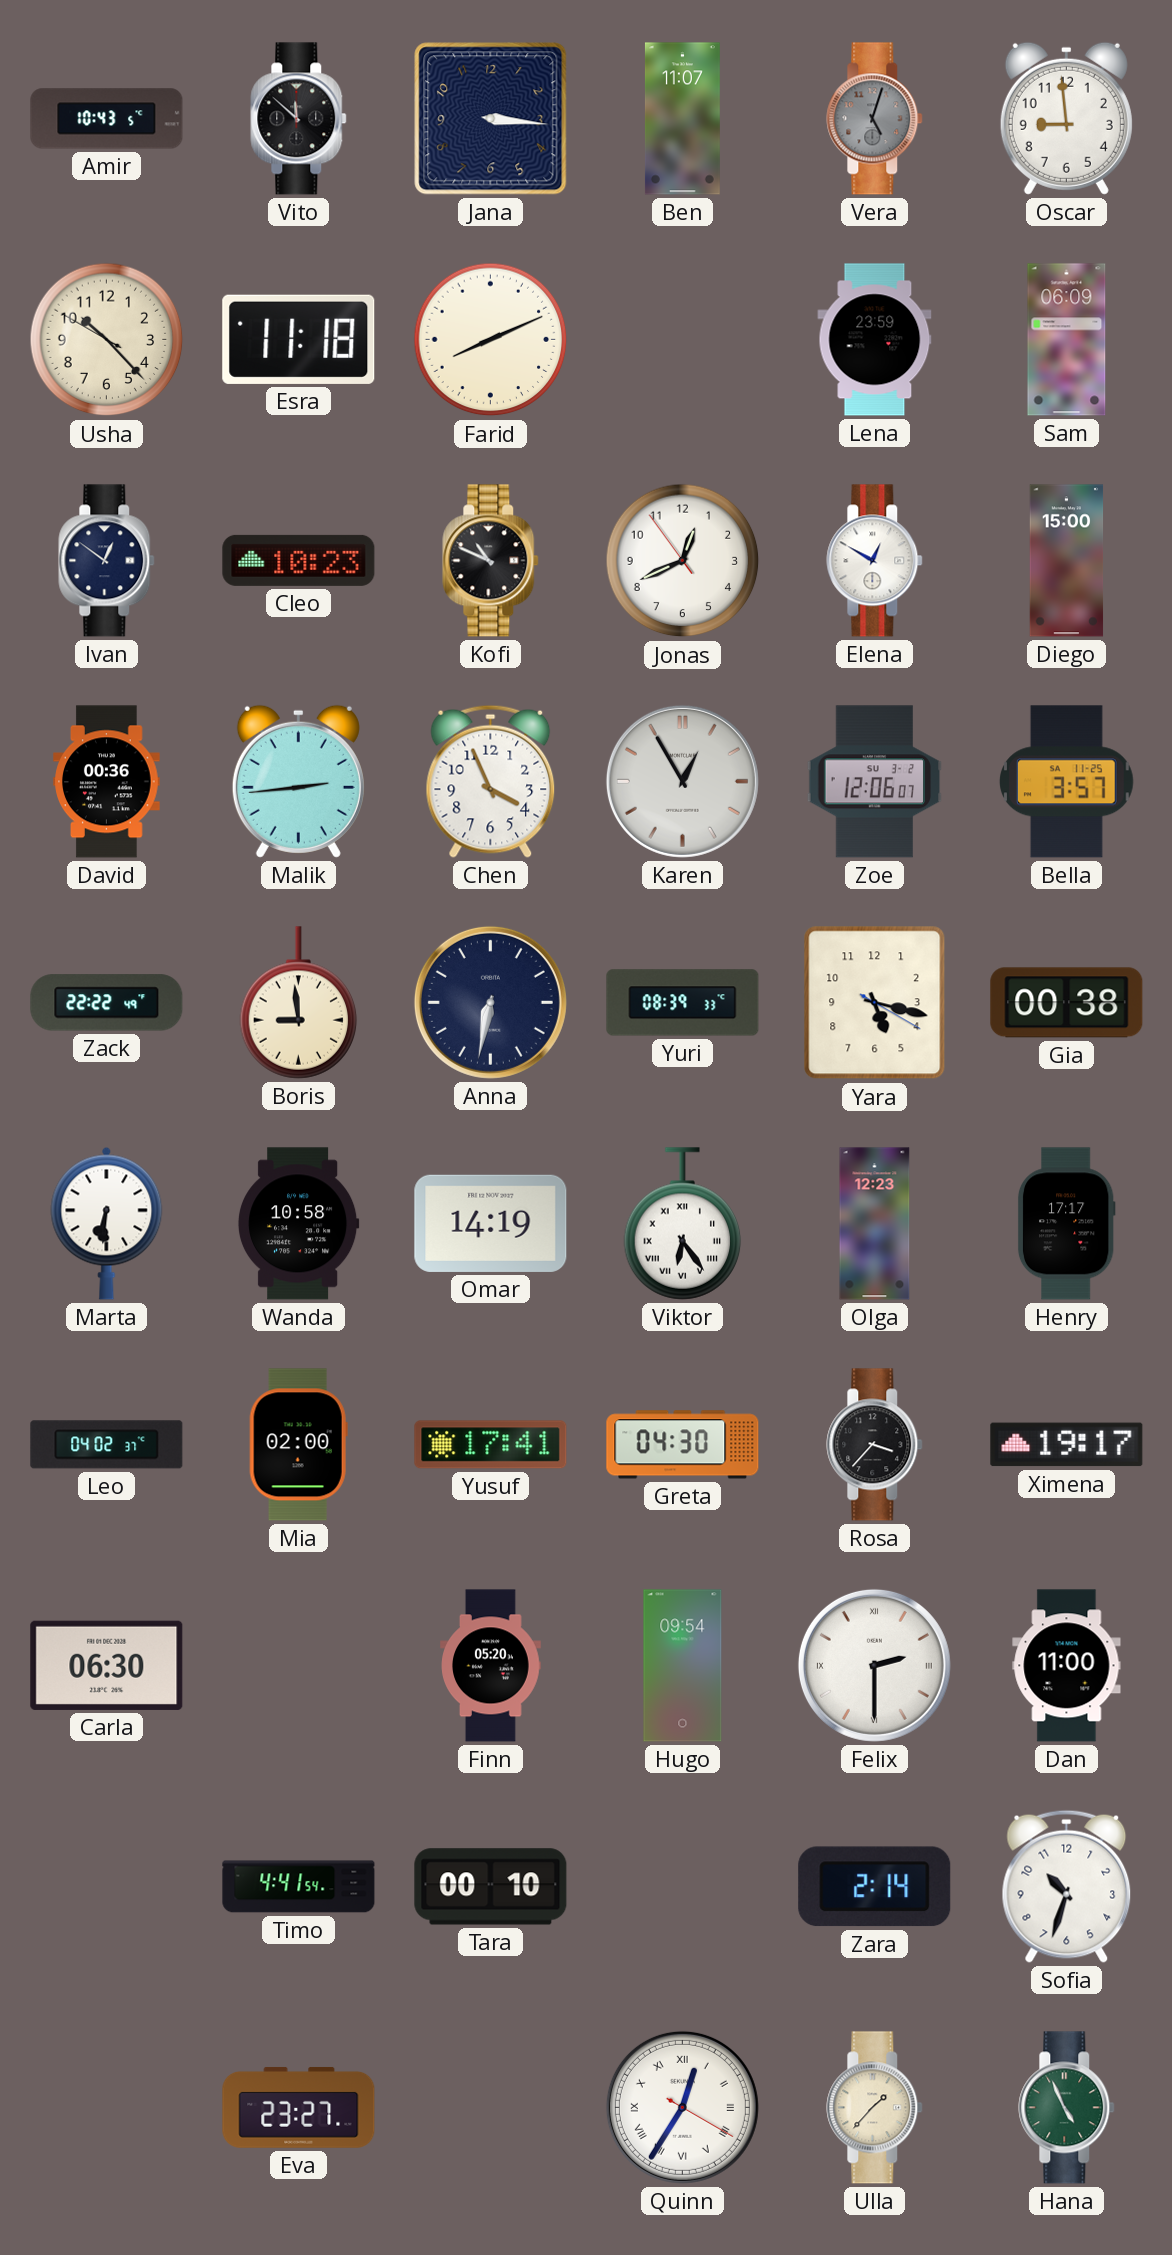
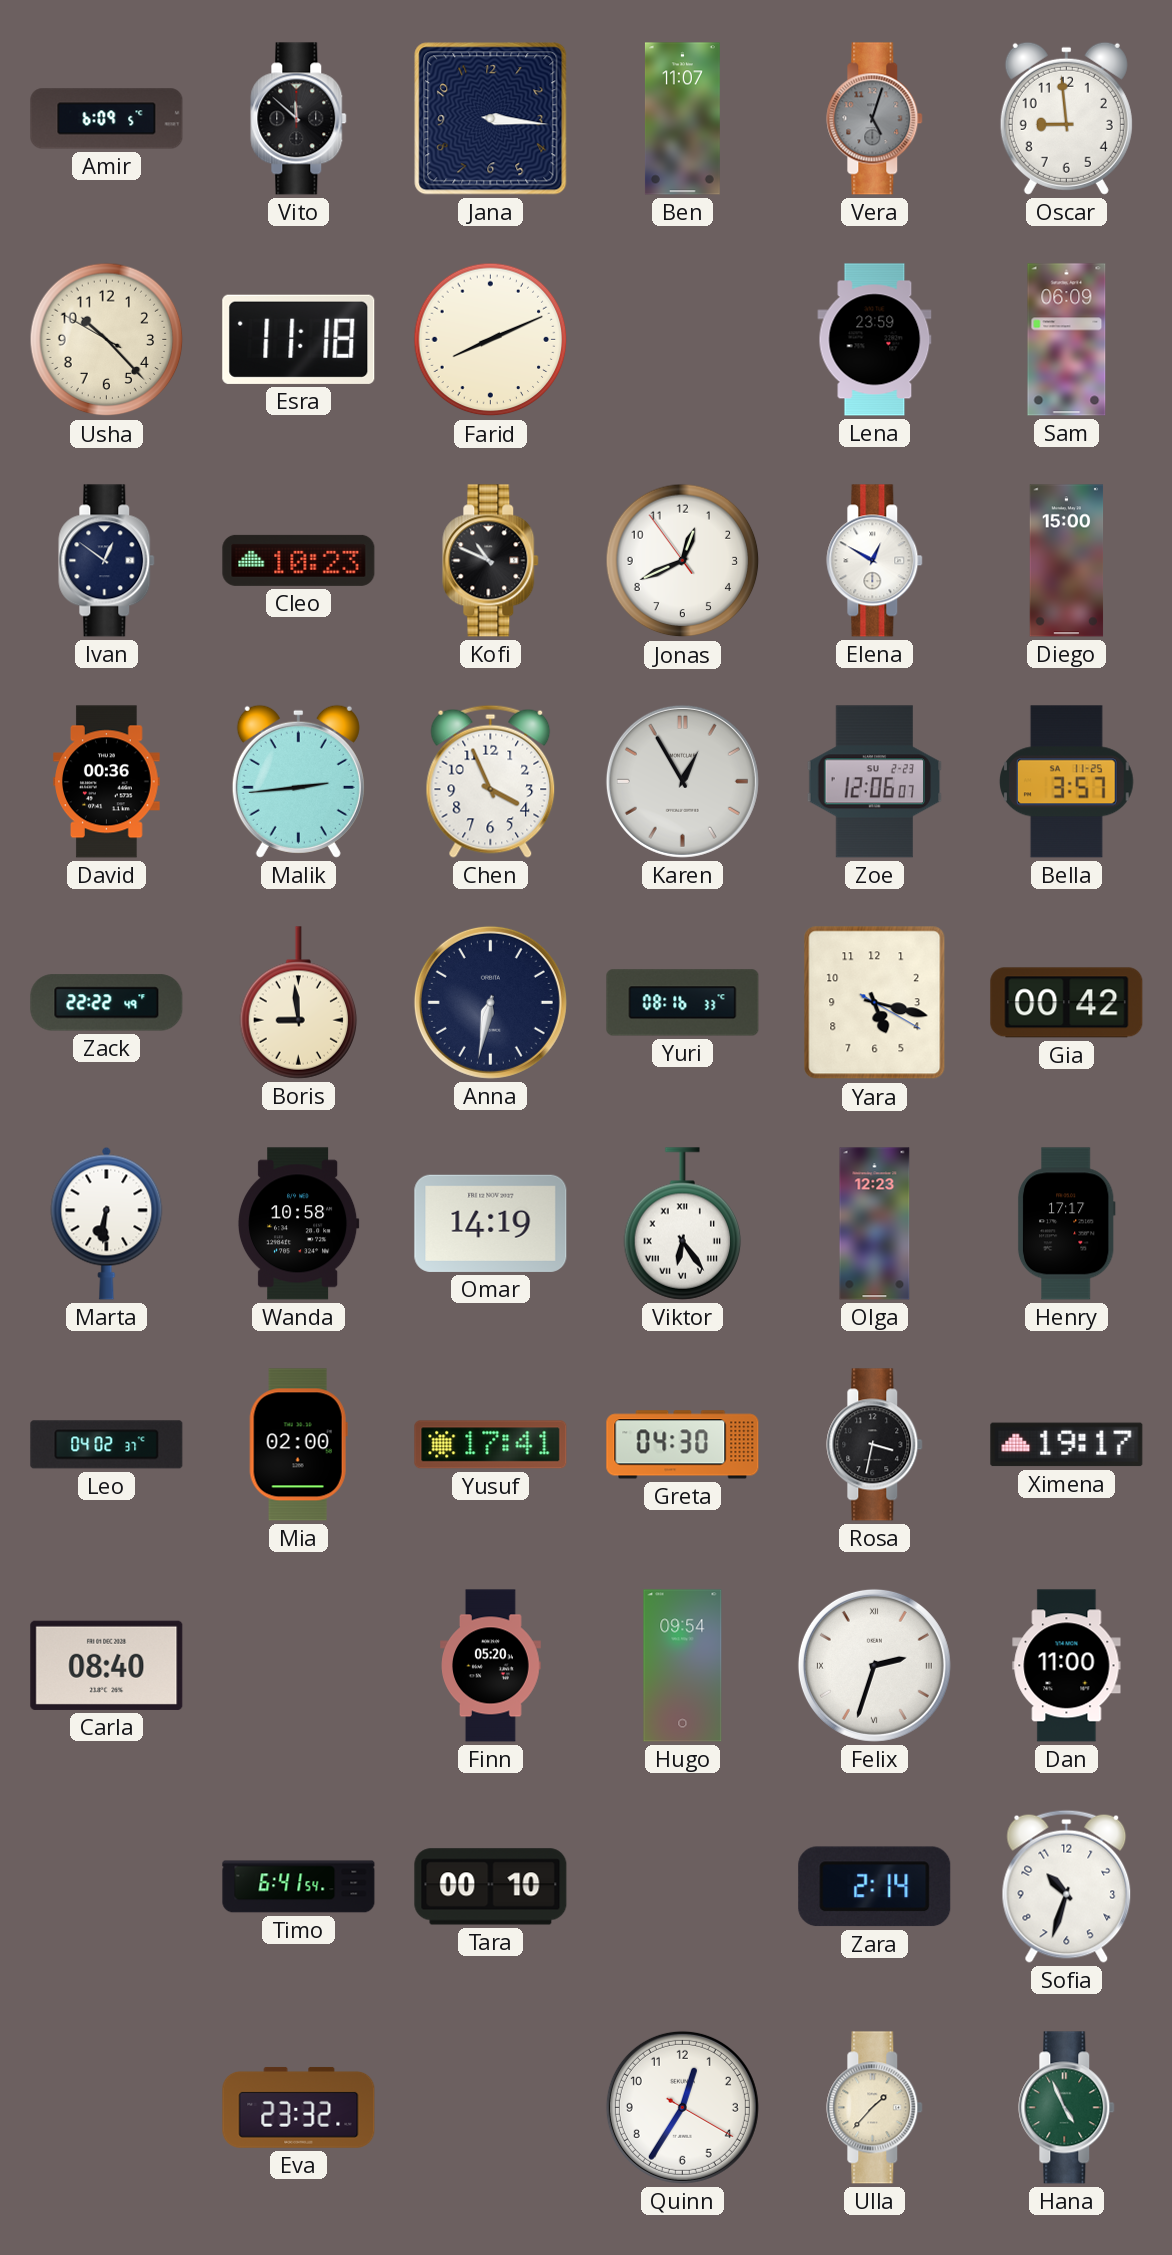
Amir: 10:43 -> 6:09
Zoe date: SU 3-2 -> SU 2-23
Yuri: 08:39 -> 08:16
Gia: 00:38 -> 00:42
Rosa: 3:37 -> 3:32
Carla: 06:30 -> 08:40
Felix: 2:30 -> 2:33
Timo: 4:41 -> 6:41
Eva: 23:27 -> 23:32
Quinn numerals: Roman -> Arabic
